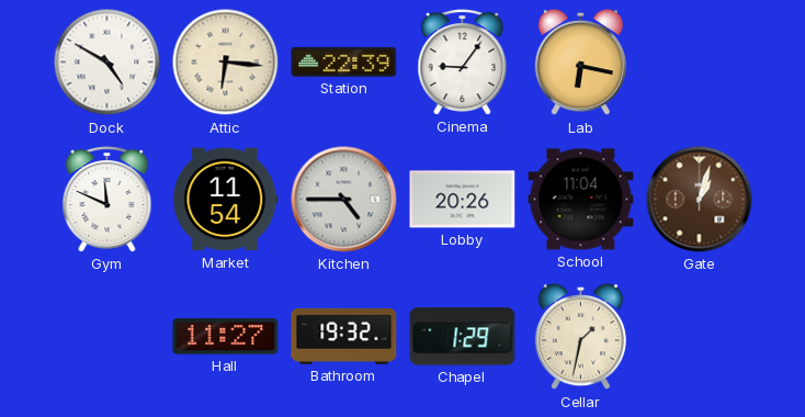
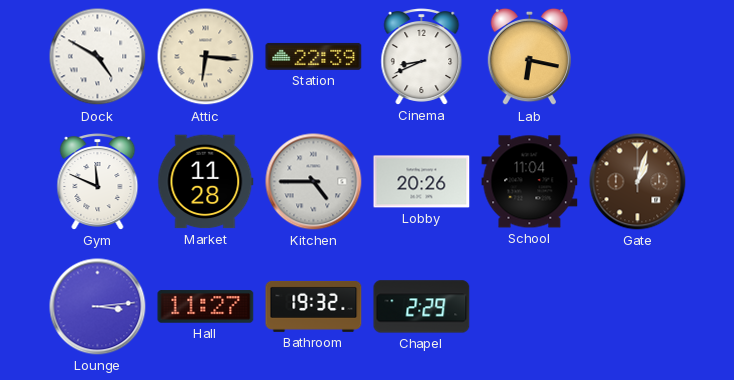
Cinema: 9:06 -> 8:41
Market: 11:54 -> 11:28
Lounge: none -> 3:14
Chapel: 1:29 -> 2:29
Cellar: 1:32 -> none
